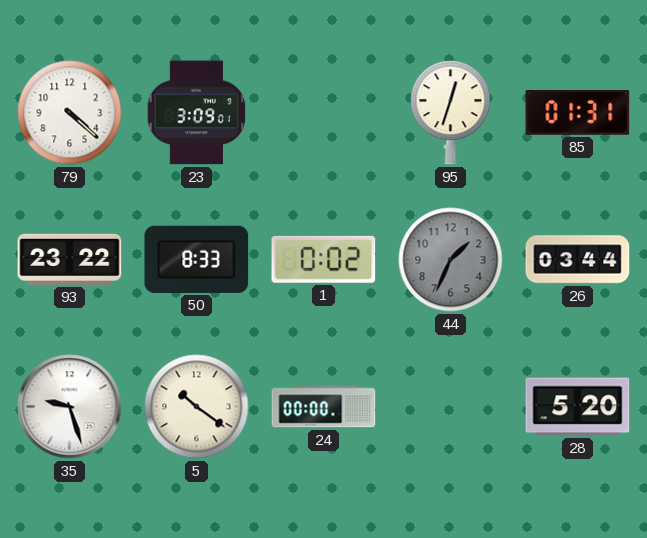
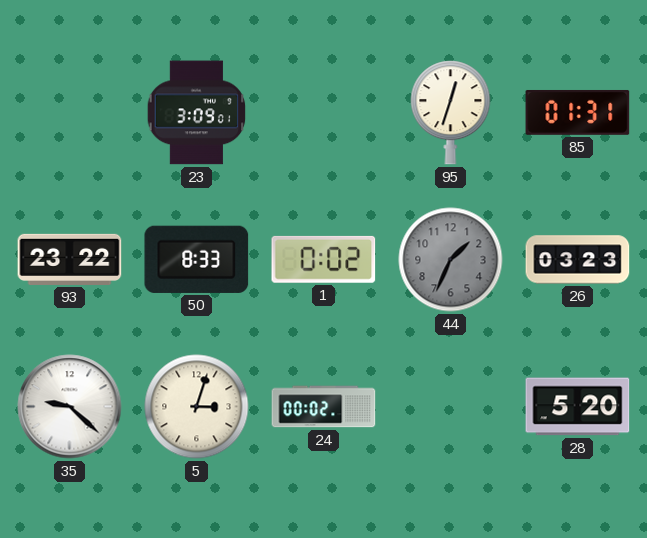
79: 4:22 -> none
26: 03:44 -> 03:23
35: 9:27 -> 9:22
5: 10:21 -> 3:03
24: 00:00 -> 00:02
